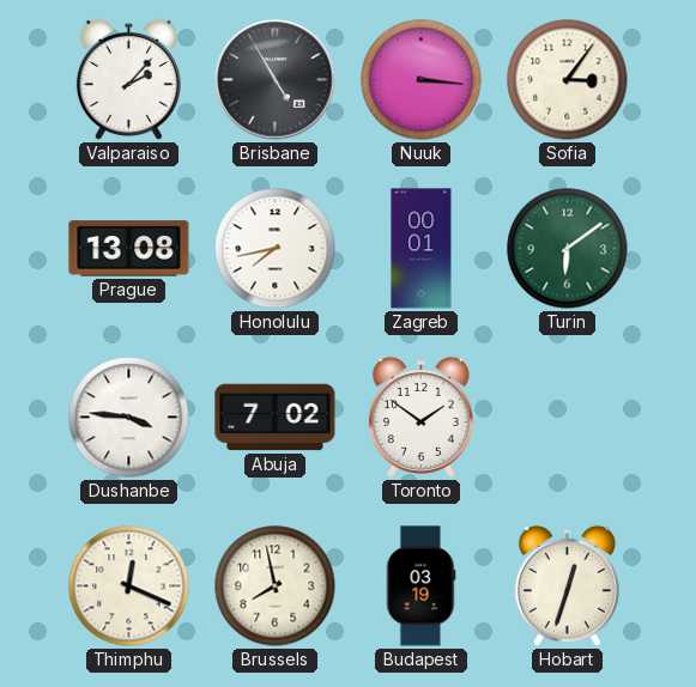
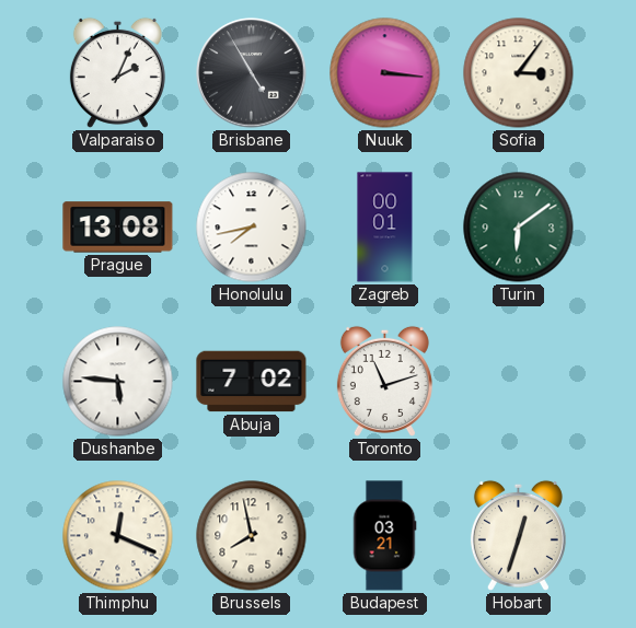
Valparaiso: 2:07 -> 2:04
Dushanbe: 3:46 -> 5:46
Toronto: 1:51 -> 11:12
Budapest: 03:19 -> 03:21
